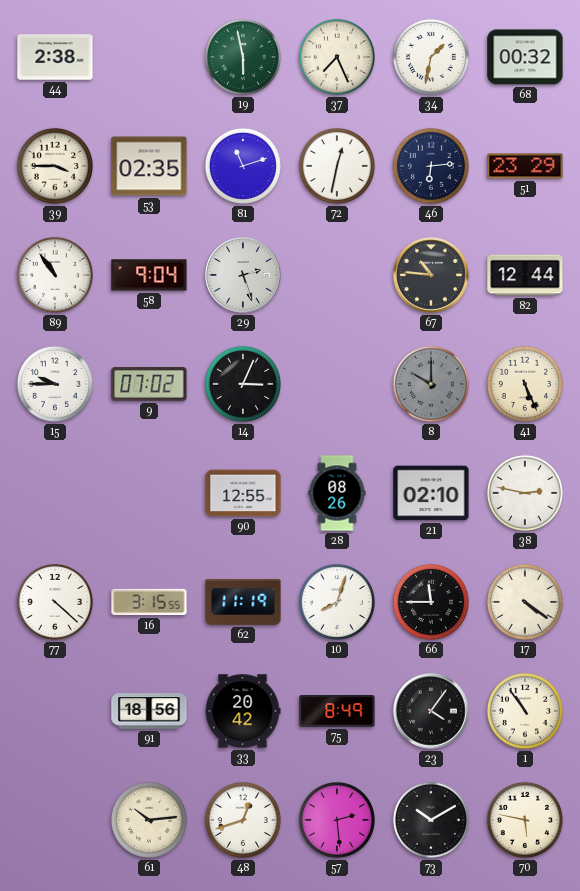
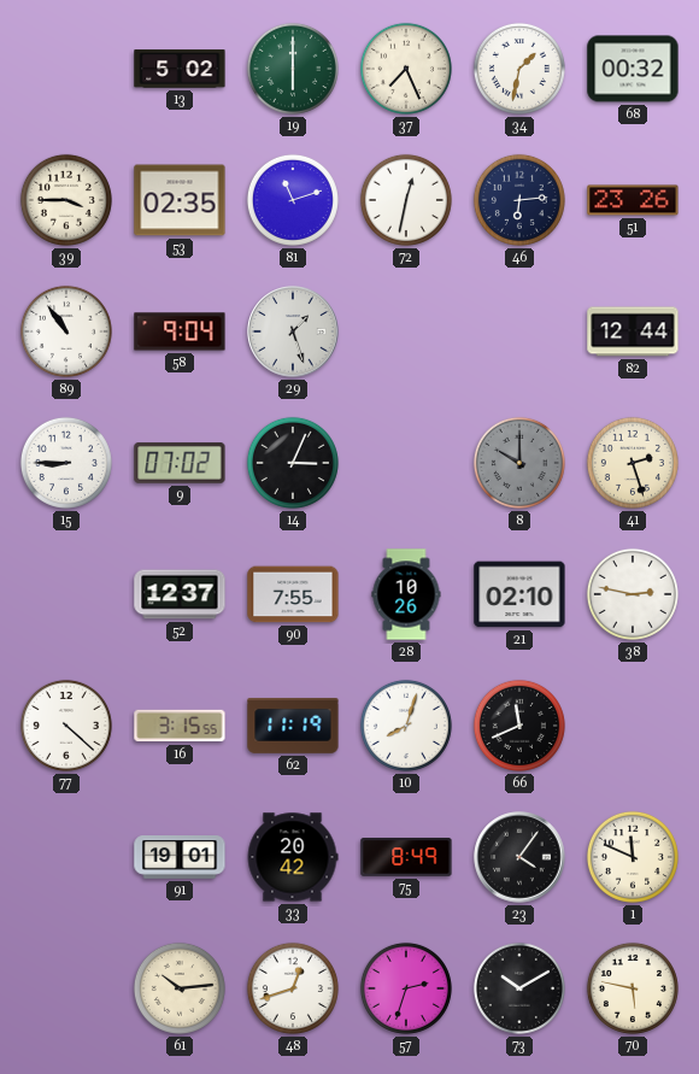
44: 2:38 -> none
13: none -> 5:02
19: 5:58 -> 6:00
51: 23:29 -> 23:26
29: 2:27 -> 1:27
67: 10:46 -> none
15: 9:45 -> 8:45
41: 5:26 -> 2:27
52: none -> 12:37
90: 12:55 -> 7:55
28: 08:26 -> 10:26
66: 11:45 -> 11:41
17: 4:21 -> none
91: 18:56 -> 19:01
1: 10:54 -> 11:49
57: 2:29 -> 2:33
